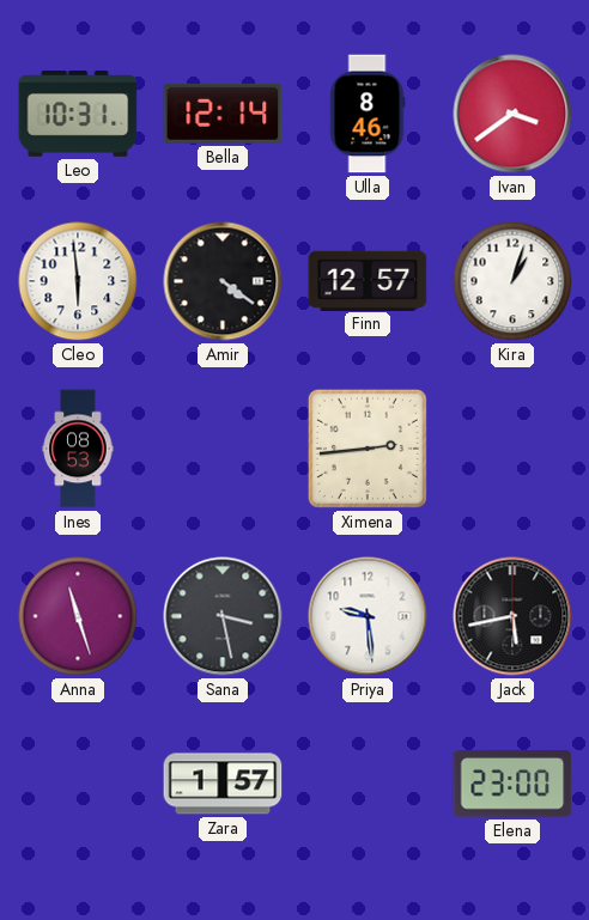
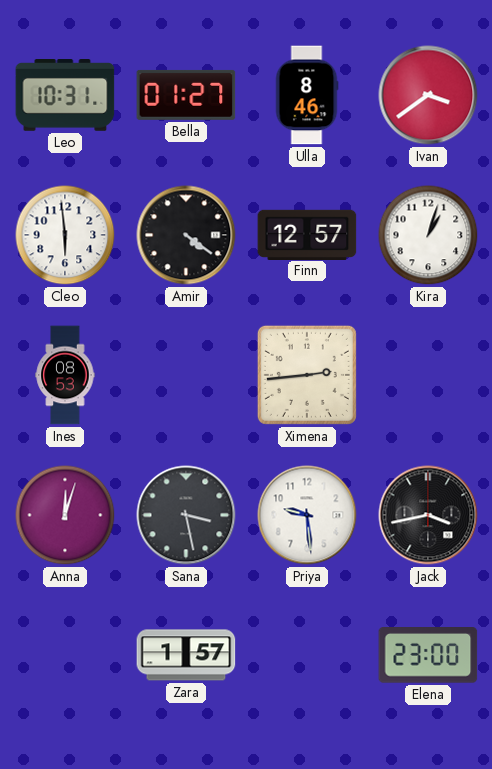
Bella: 12:14 -> 01:27
Anna: 11:27 -> 12:03
Jack: 5:43 -> 3:43
